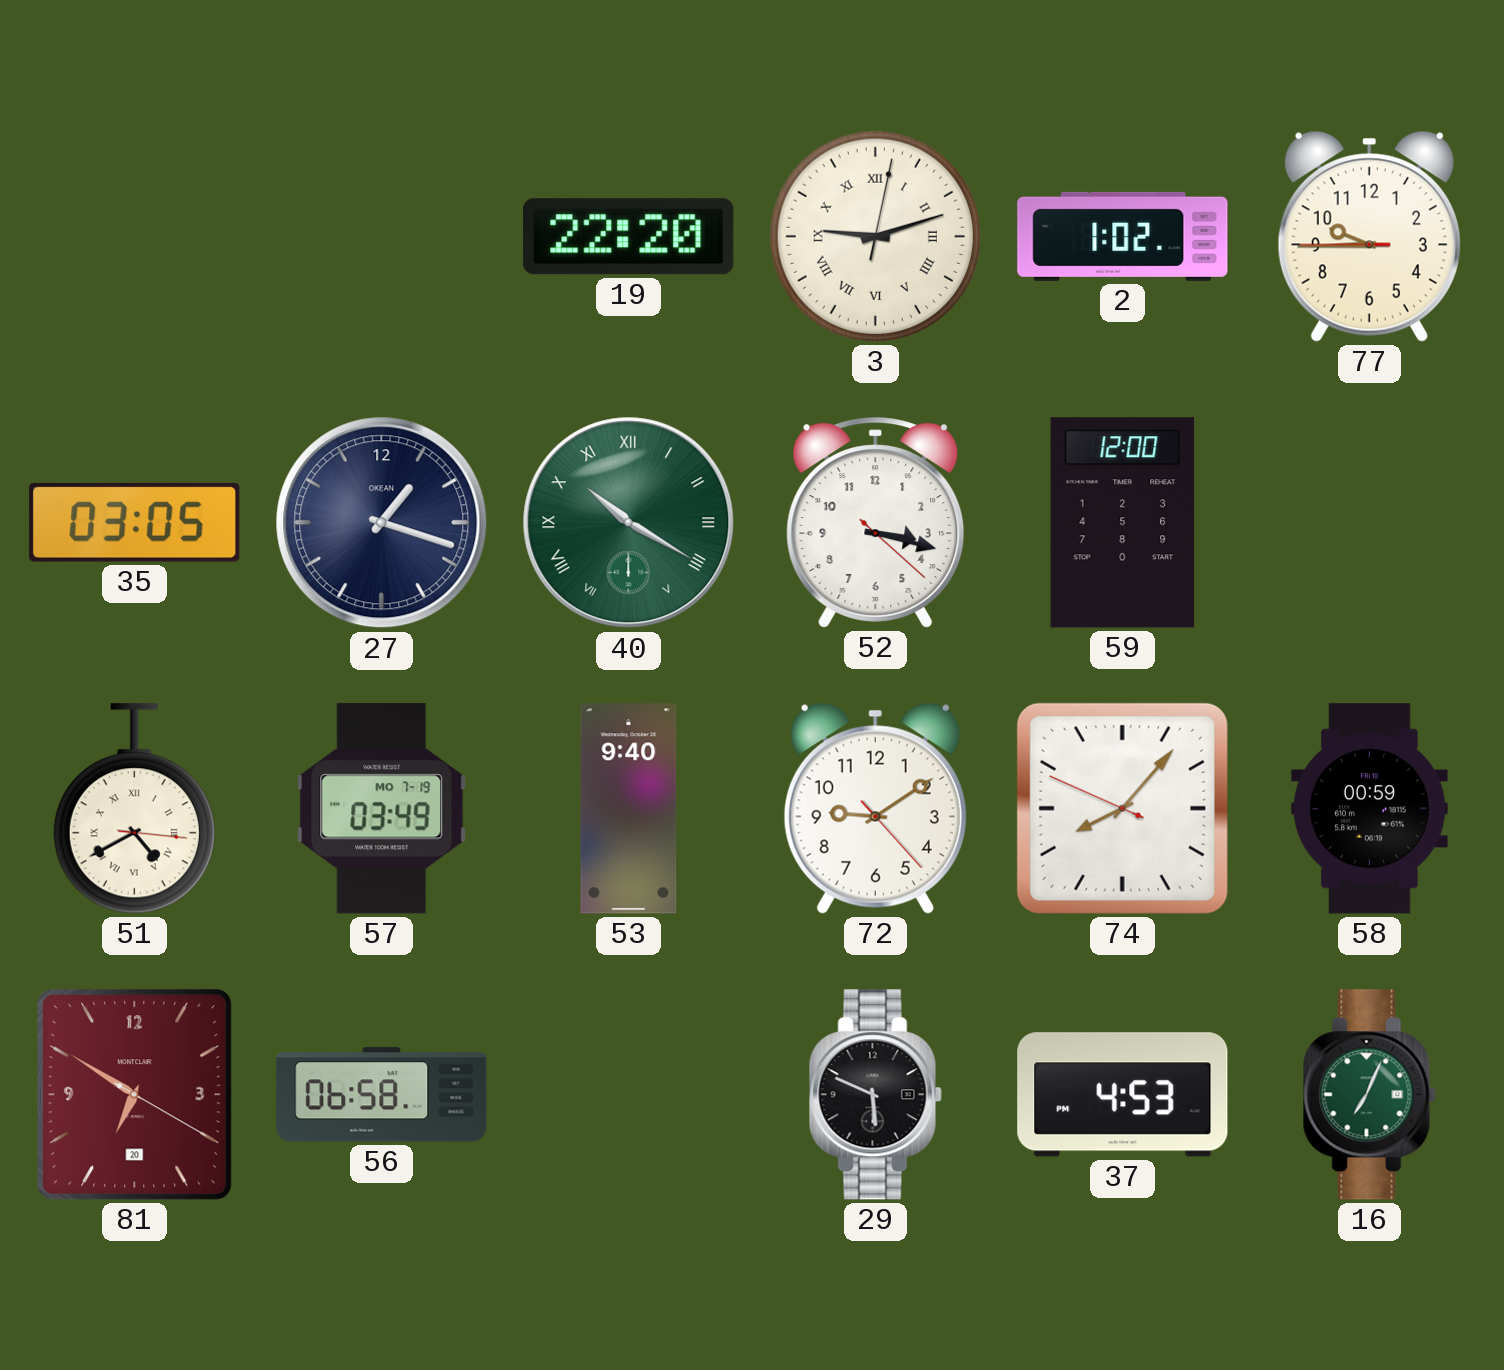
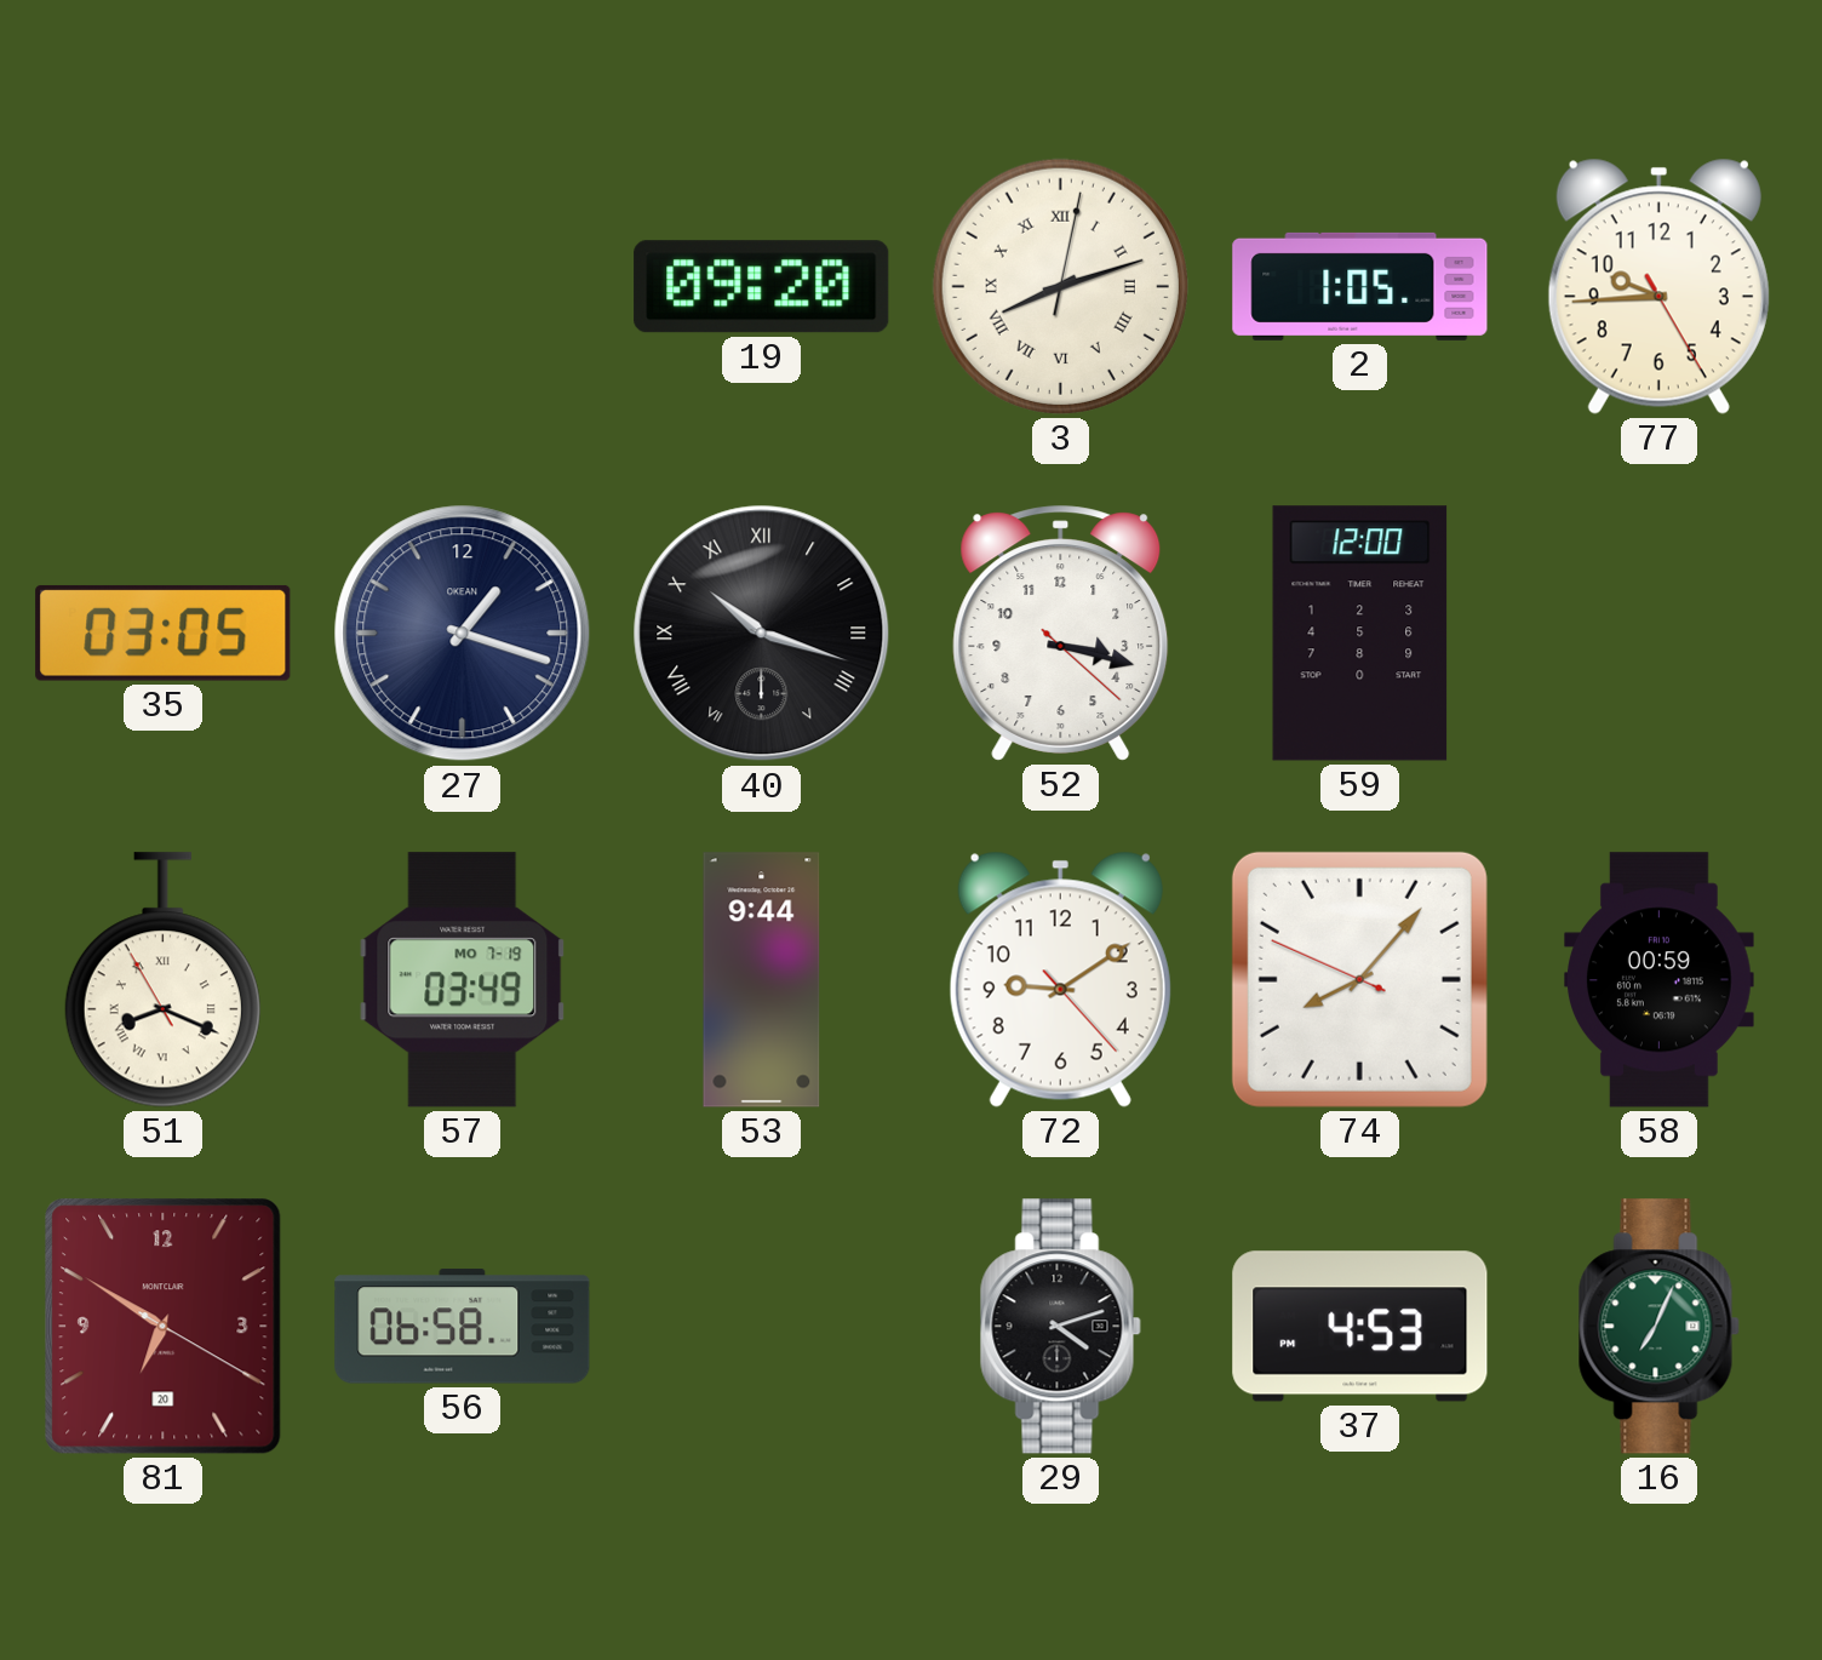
19: 22:20 -> 09:20
3: 9:12 -> 8:12
2: 1:02 -> 1:05
77: 9:44:45 -> 9:44:25
40: 10:20 -> 10:18
40 dial: green -> black
51: 4:40 -> 8:18
53: 9:40 -> 9:44
29: 5:49 -> 4:12
